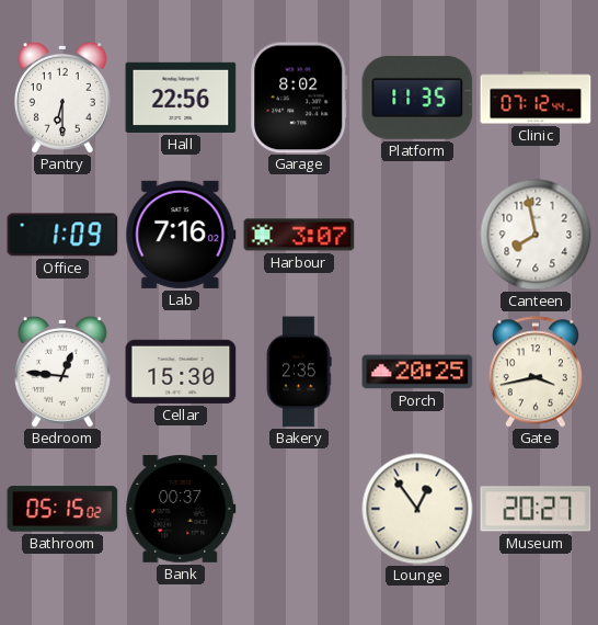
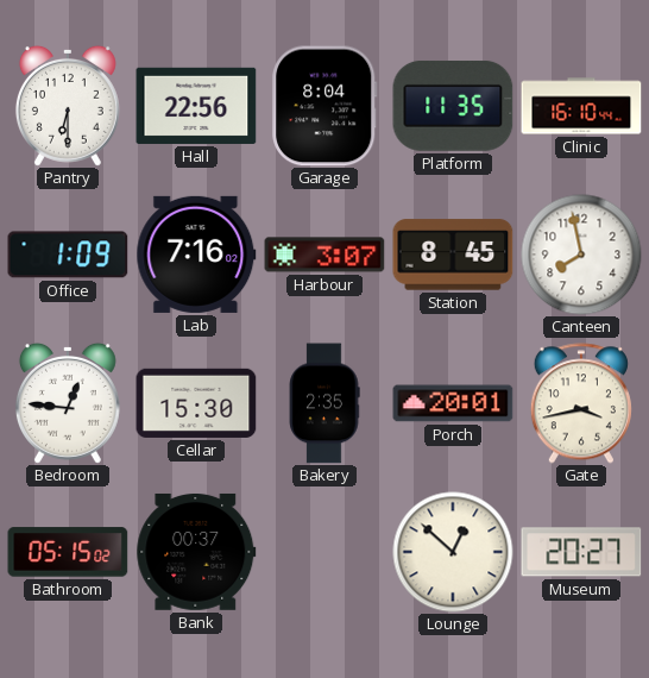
Garage: 8:02 -> 8:04
Clinic: 07:12 -> 16:10
Station: none -> 8:45
Porch: 20:25 -> 20:01
Lounge: 12:54 -> 12:52
